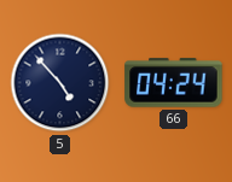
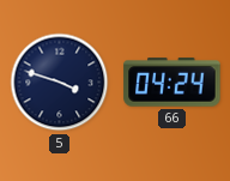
5: 4:53 -> 3:48
